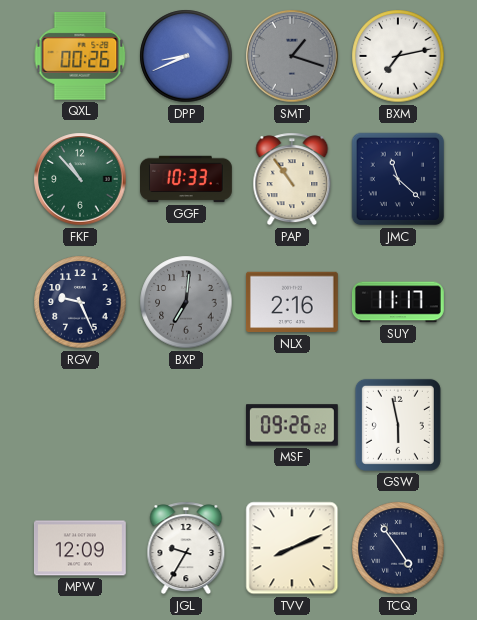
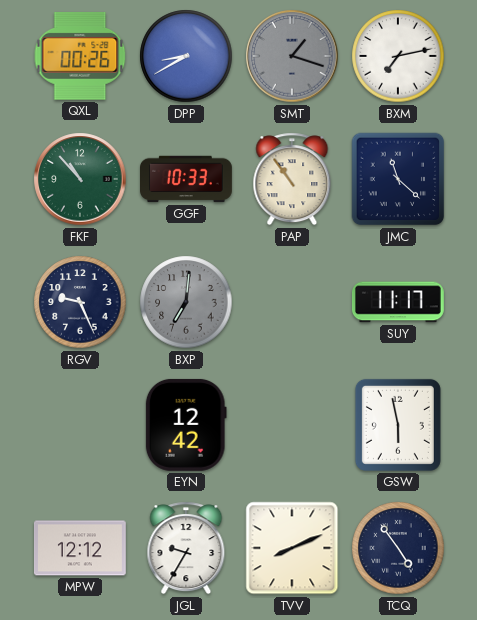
DPP: 8:41 -> 8:40
NLX: 2:16 -> none
EYN: none -> 12:42
MSF: 09:26 -> none
MPW: 12:09 -> 12:12
